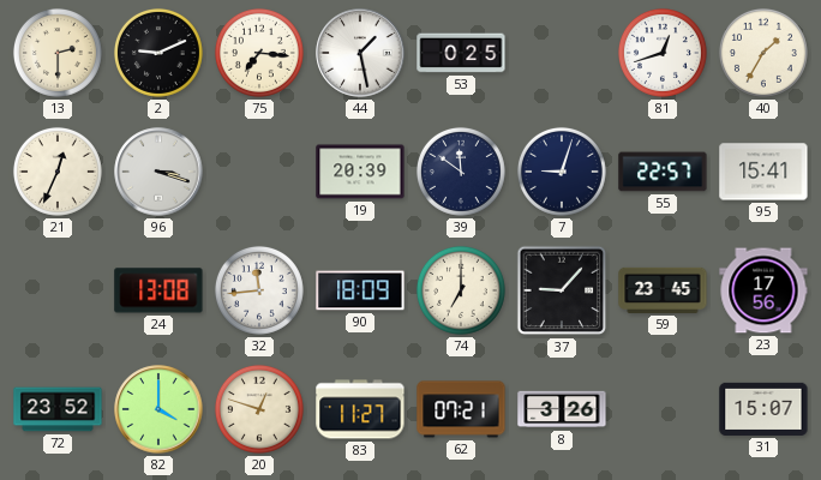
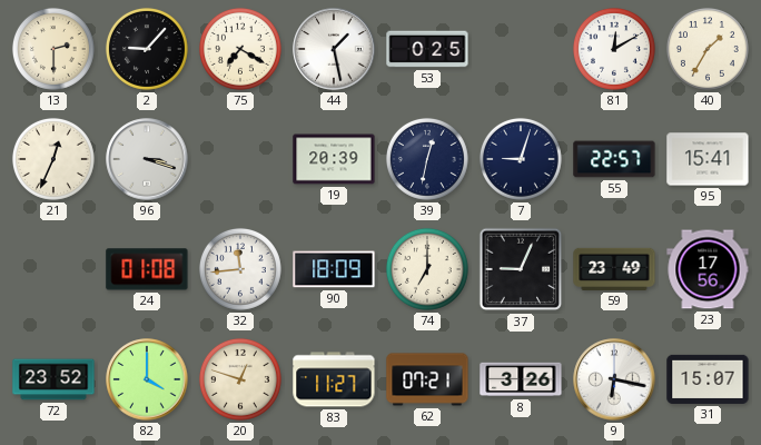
2: 9:11 -> 9:07
75: 7:16 -> 7:20
81: 12:42 -> 12:10
39: 11:51 -> 12:32
24: 13:08 -> 01:08
37: 9:07 -> 9:04
59: 23:45 -> 23:49
9: none -> 6:17
